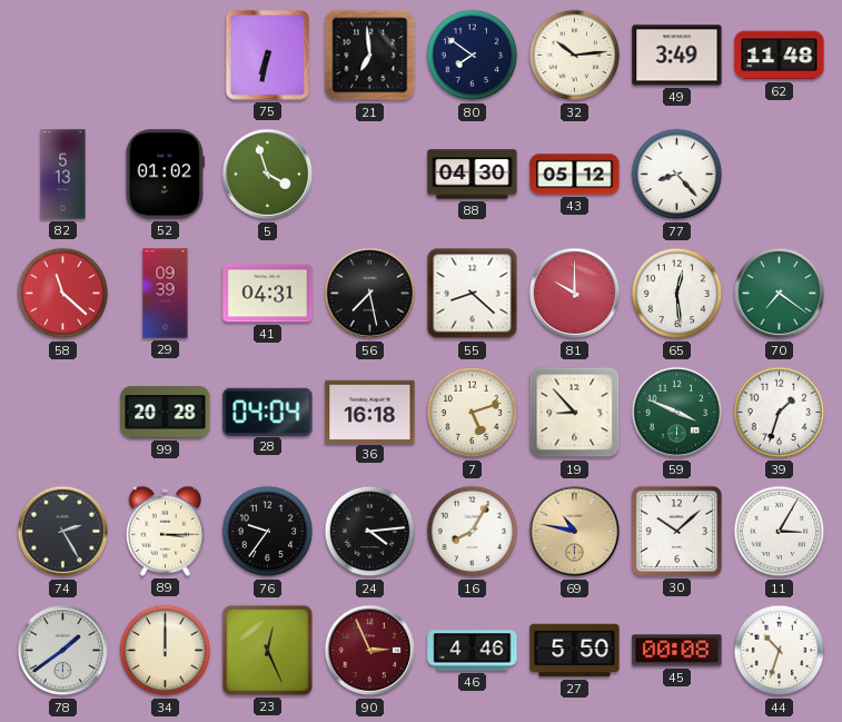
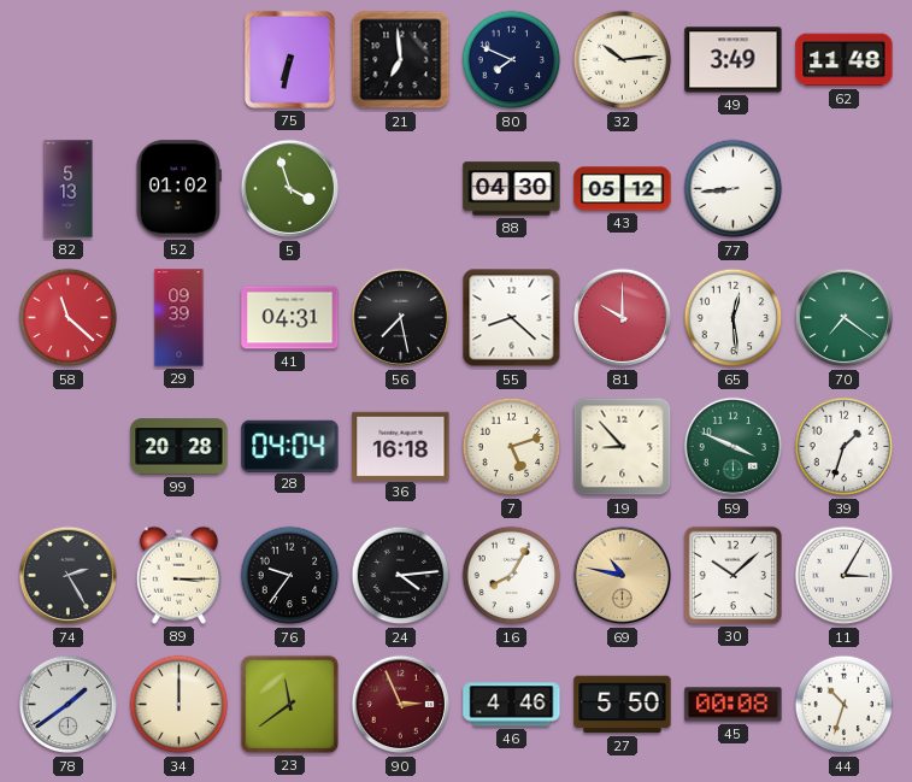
80: 7:51 -> 7:49
77: 8:23 -> 8:44
23: 12:26 -> 11:39
